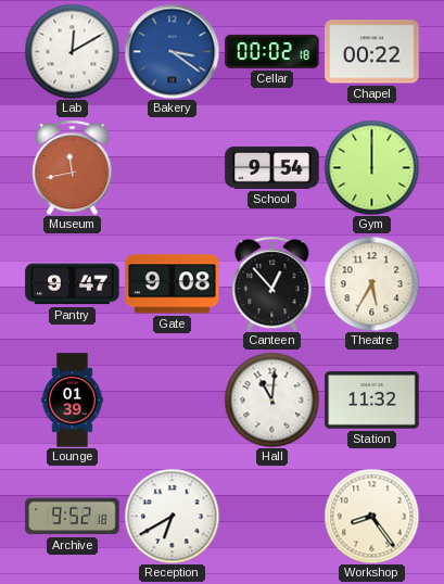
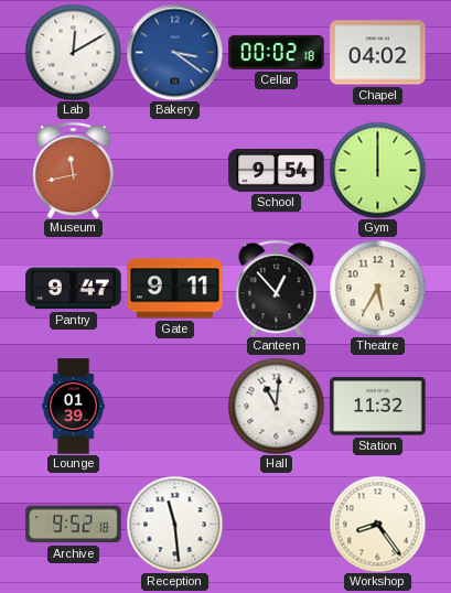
Chapel: 00:22 -> 04:02
Gate: 9:08 -> 9:11
Reception: 6:40 -> 11:29
